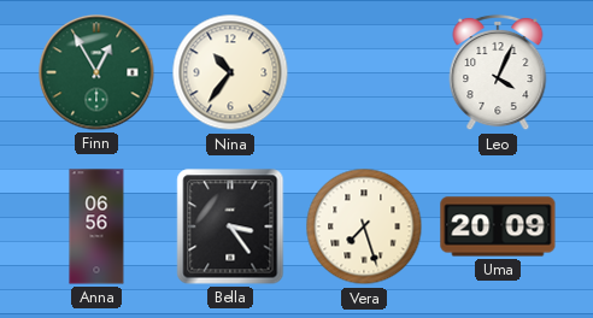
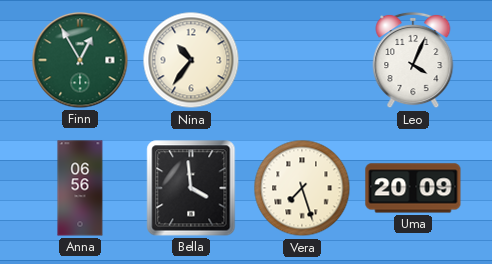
Bella: 3:24 -> 3:59
